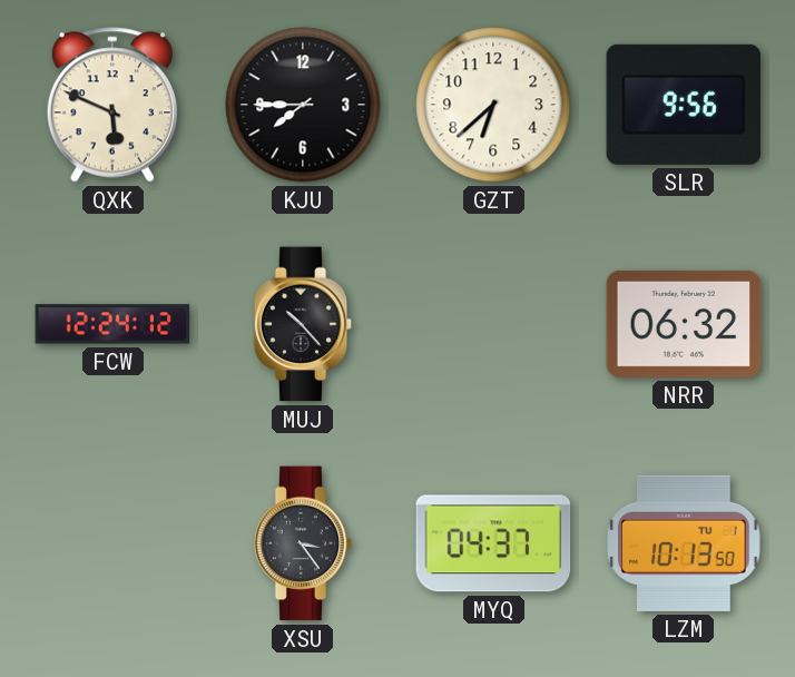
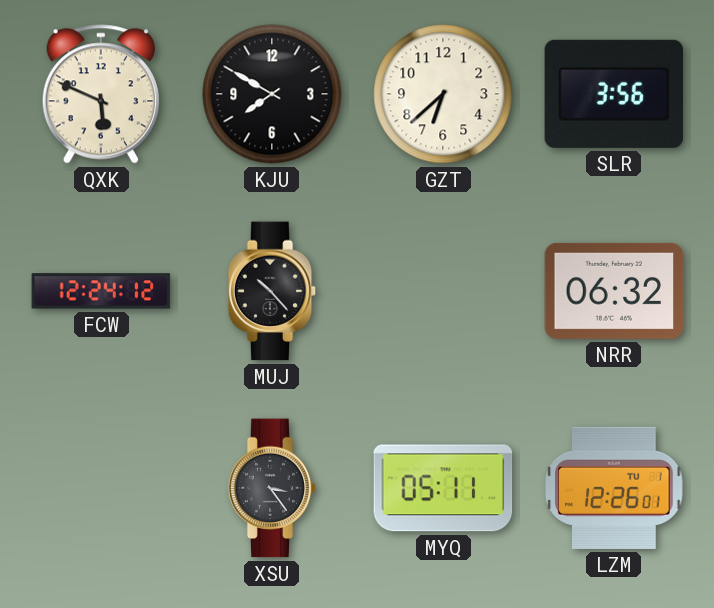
KJU: 7:45 -> 7:50
SLR: 9:56 -> 3:56
MYQ: 04:37 -> 05:11
LZM: 10:13 -> 12:26
